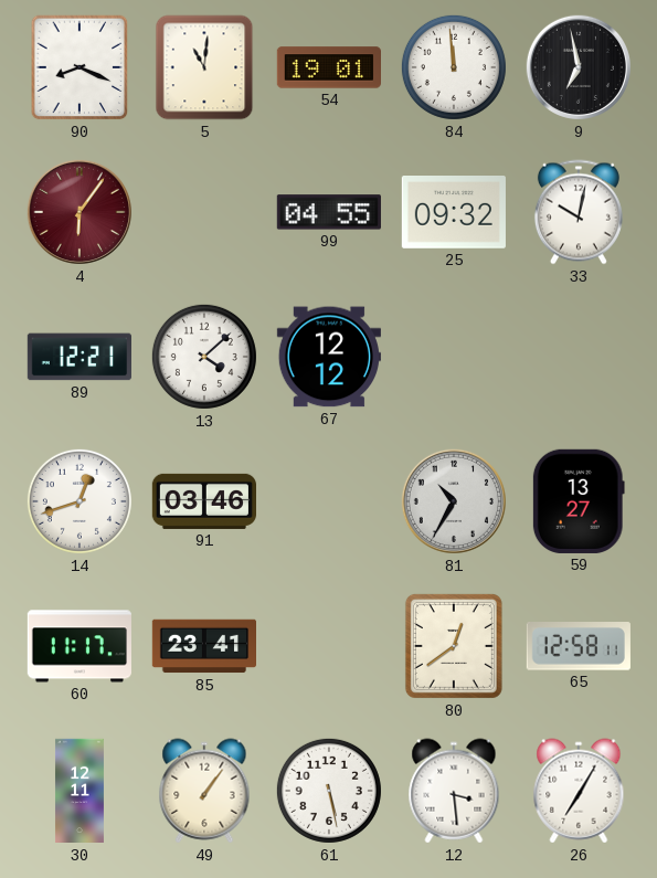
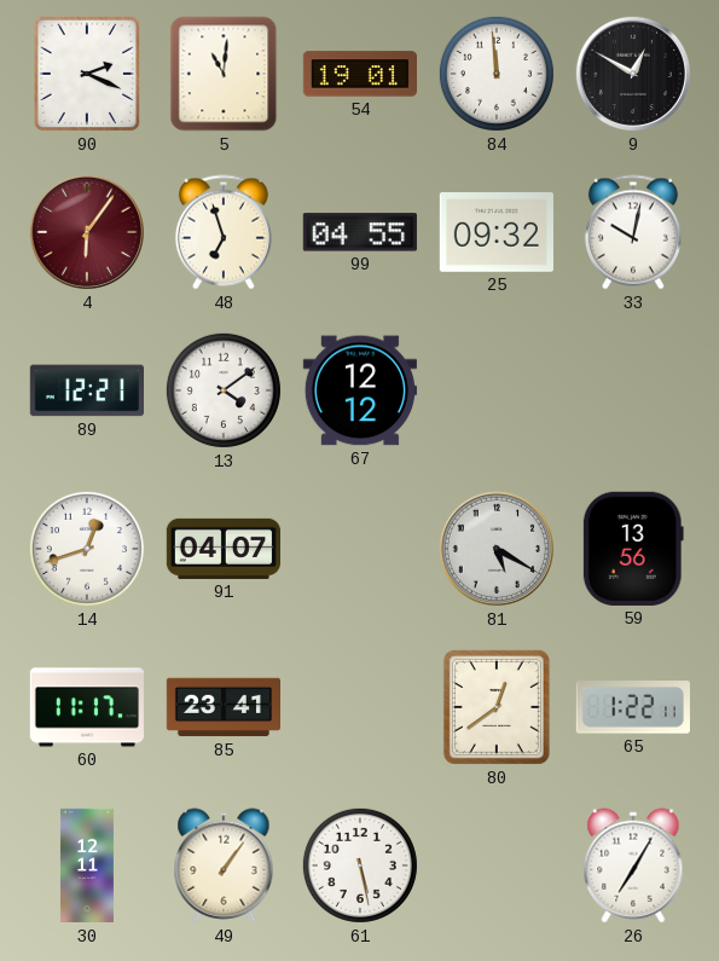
90: 8:19 -> 2:19
9: 6:58 -> 12:50
48: none -> 6:57
13: 4:08 -> 4:09
91: 03:46 -> 04:07
81: 10:35 -> 5:20
59: 13:27 -> 13:56
65: 12:58 -> 1:22
12: 3:29 -> none
